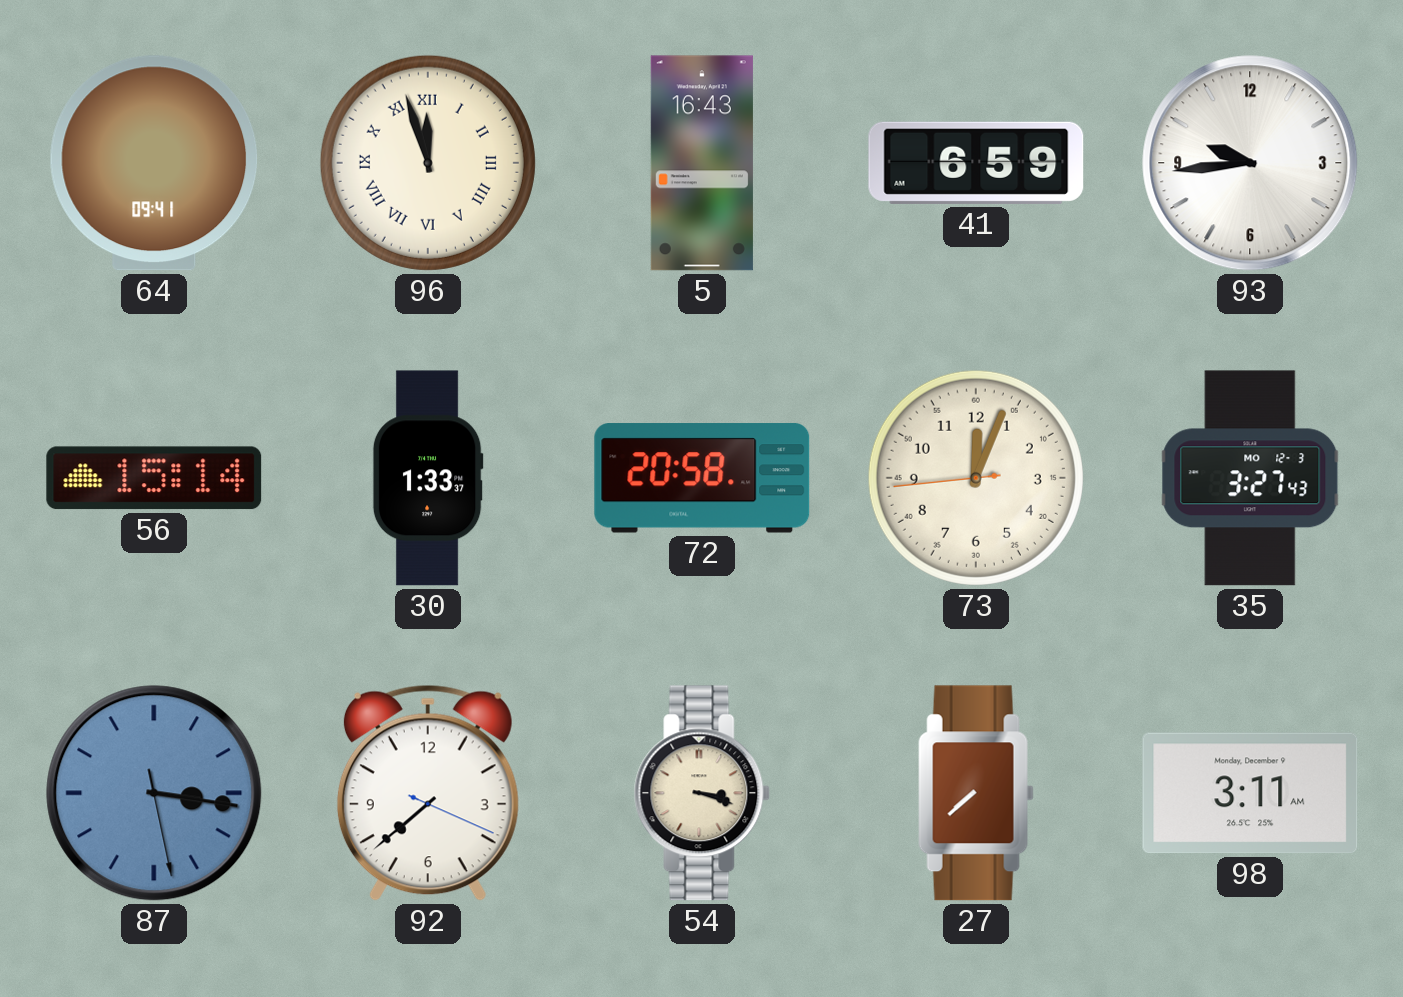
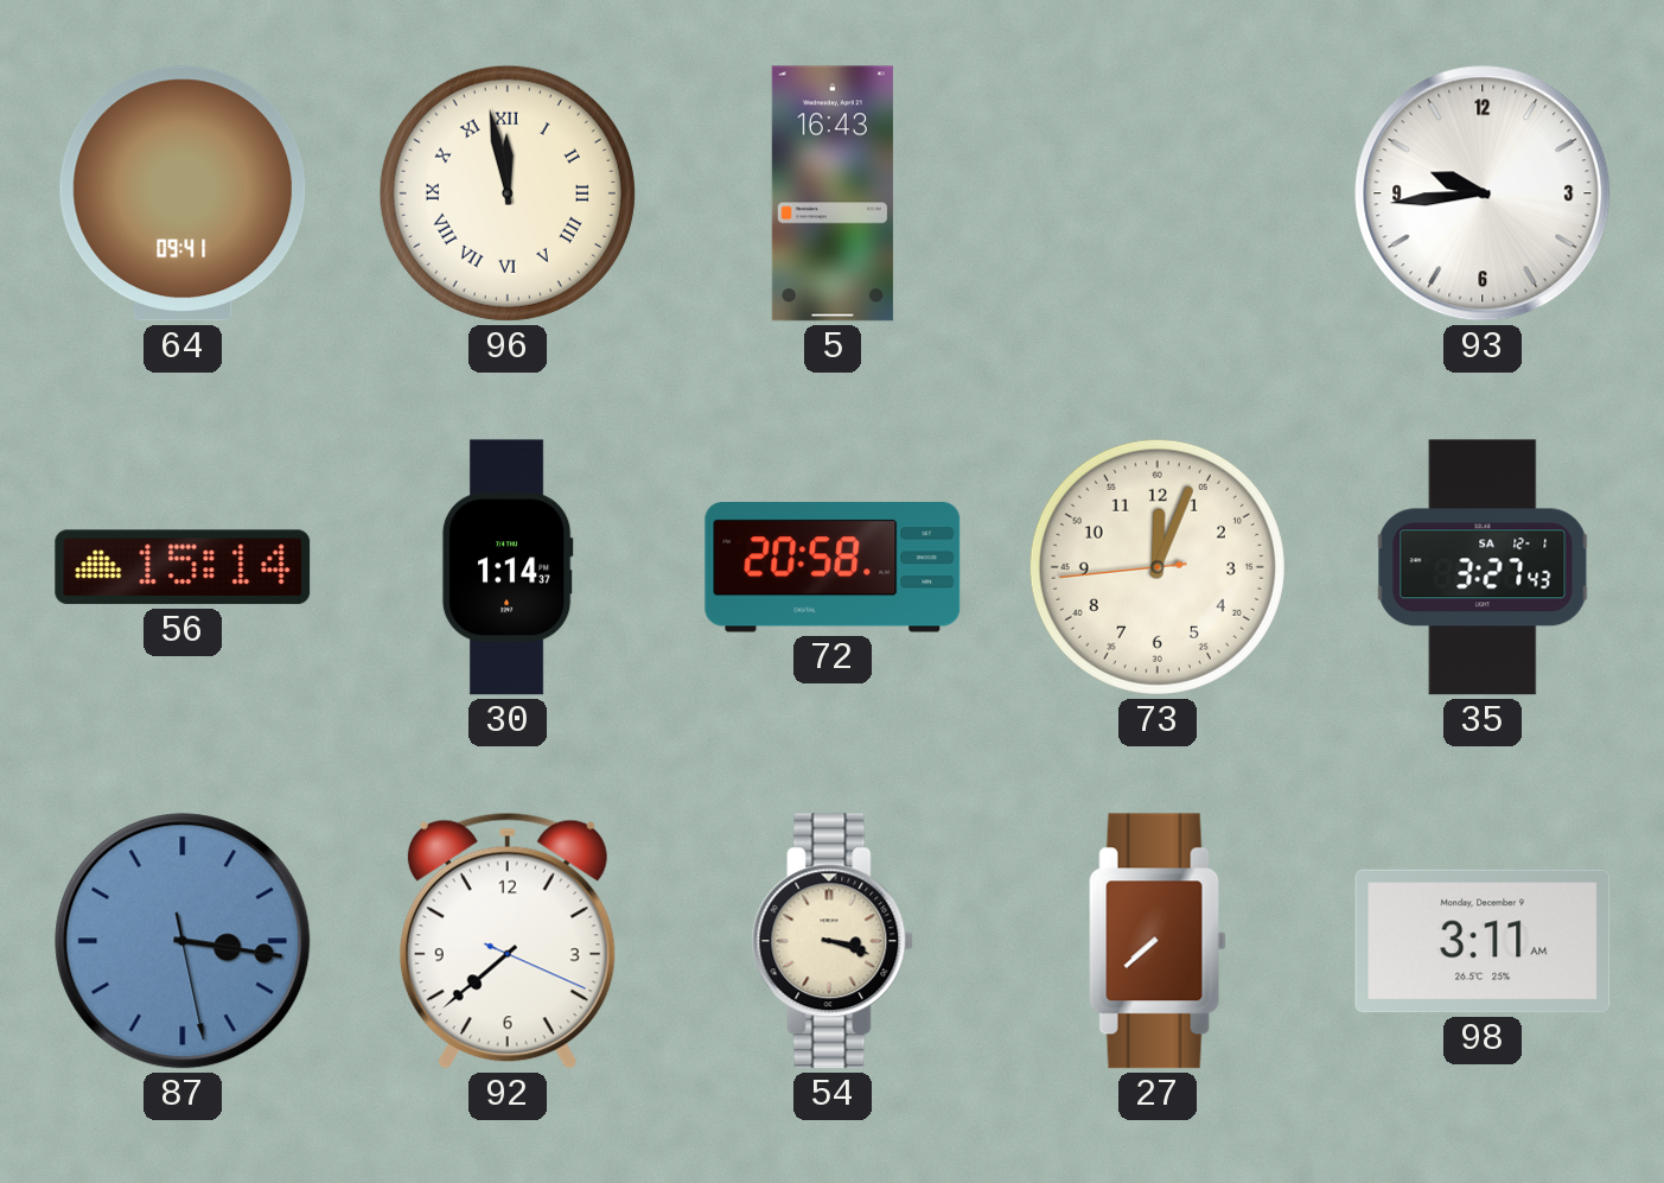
96: 11:57 -> 11:58
41: 6:59 -> none
30: 1:33 -> 1:14
35 date: MO 12-3 -> SA 12-1
